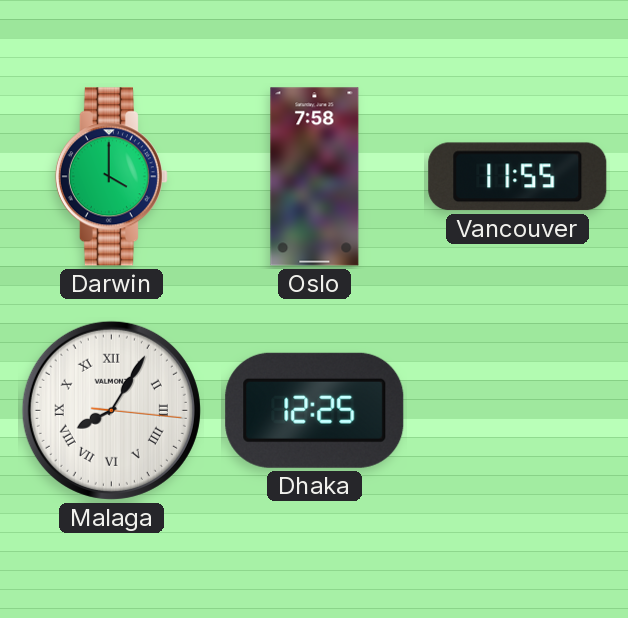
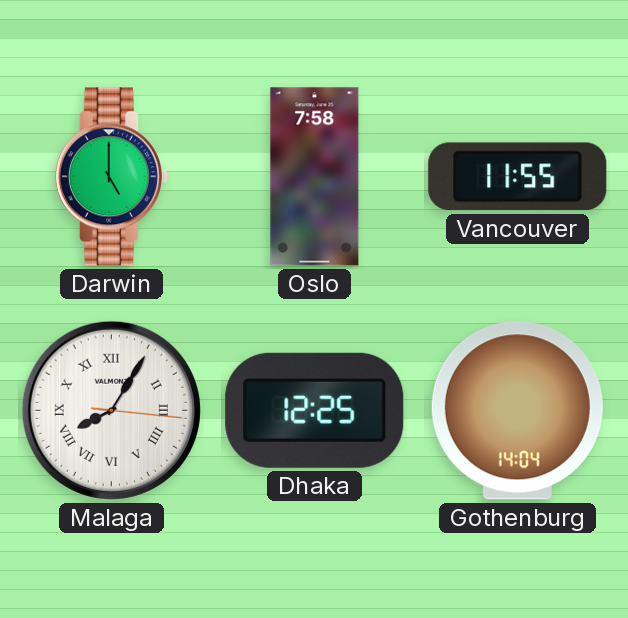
Darwin: 4:00 -> 5:00
Gothenburg: none -> 14:04
